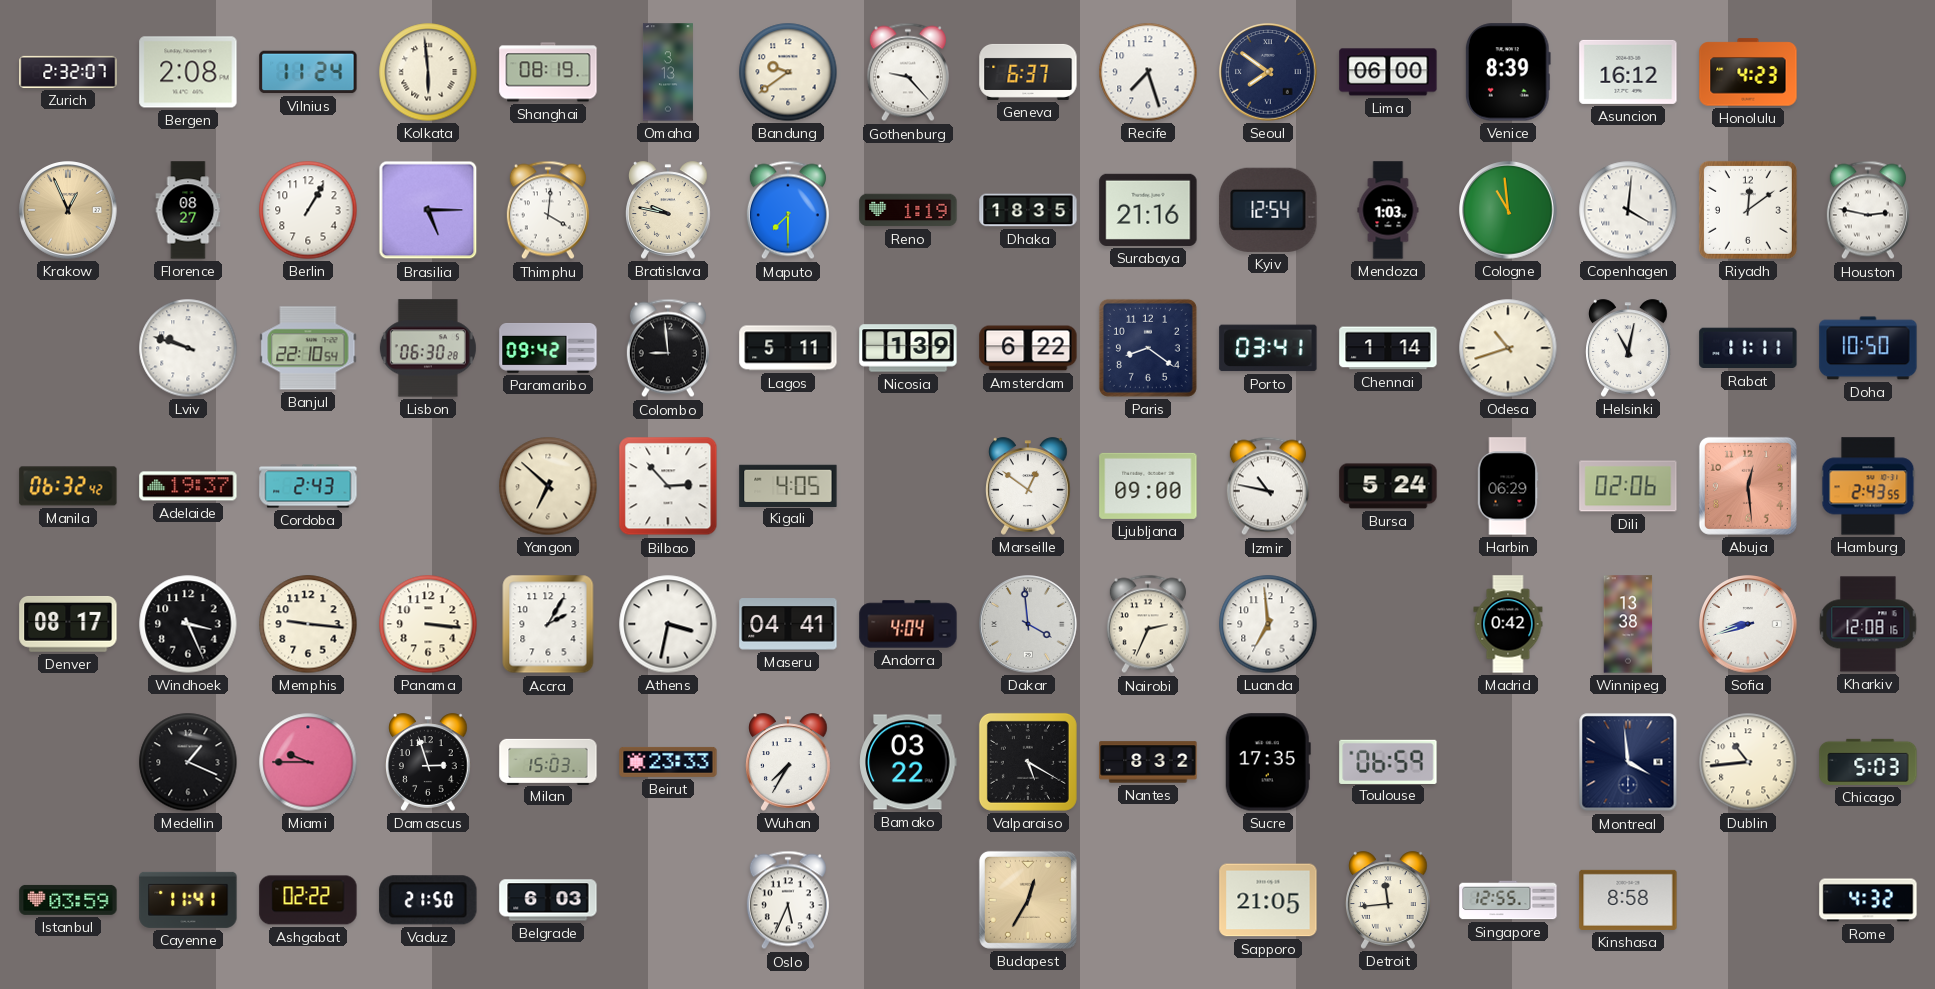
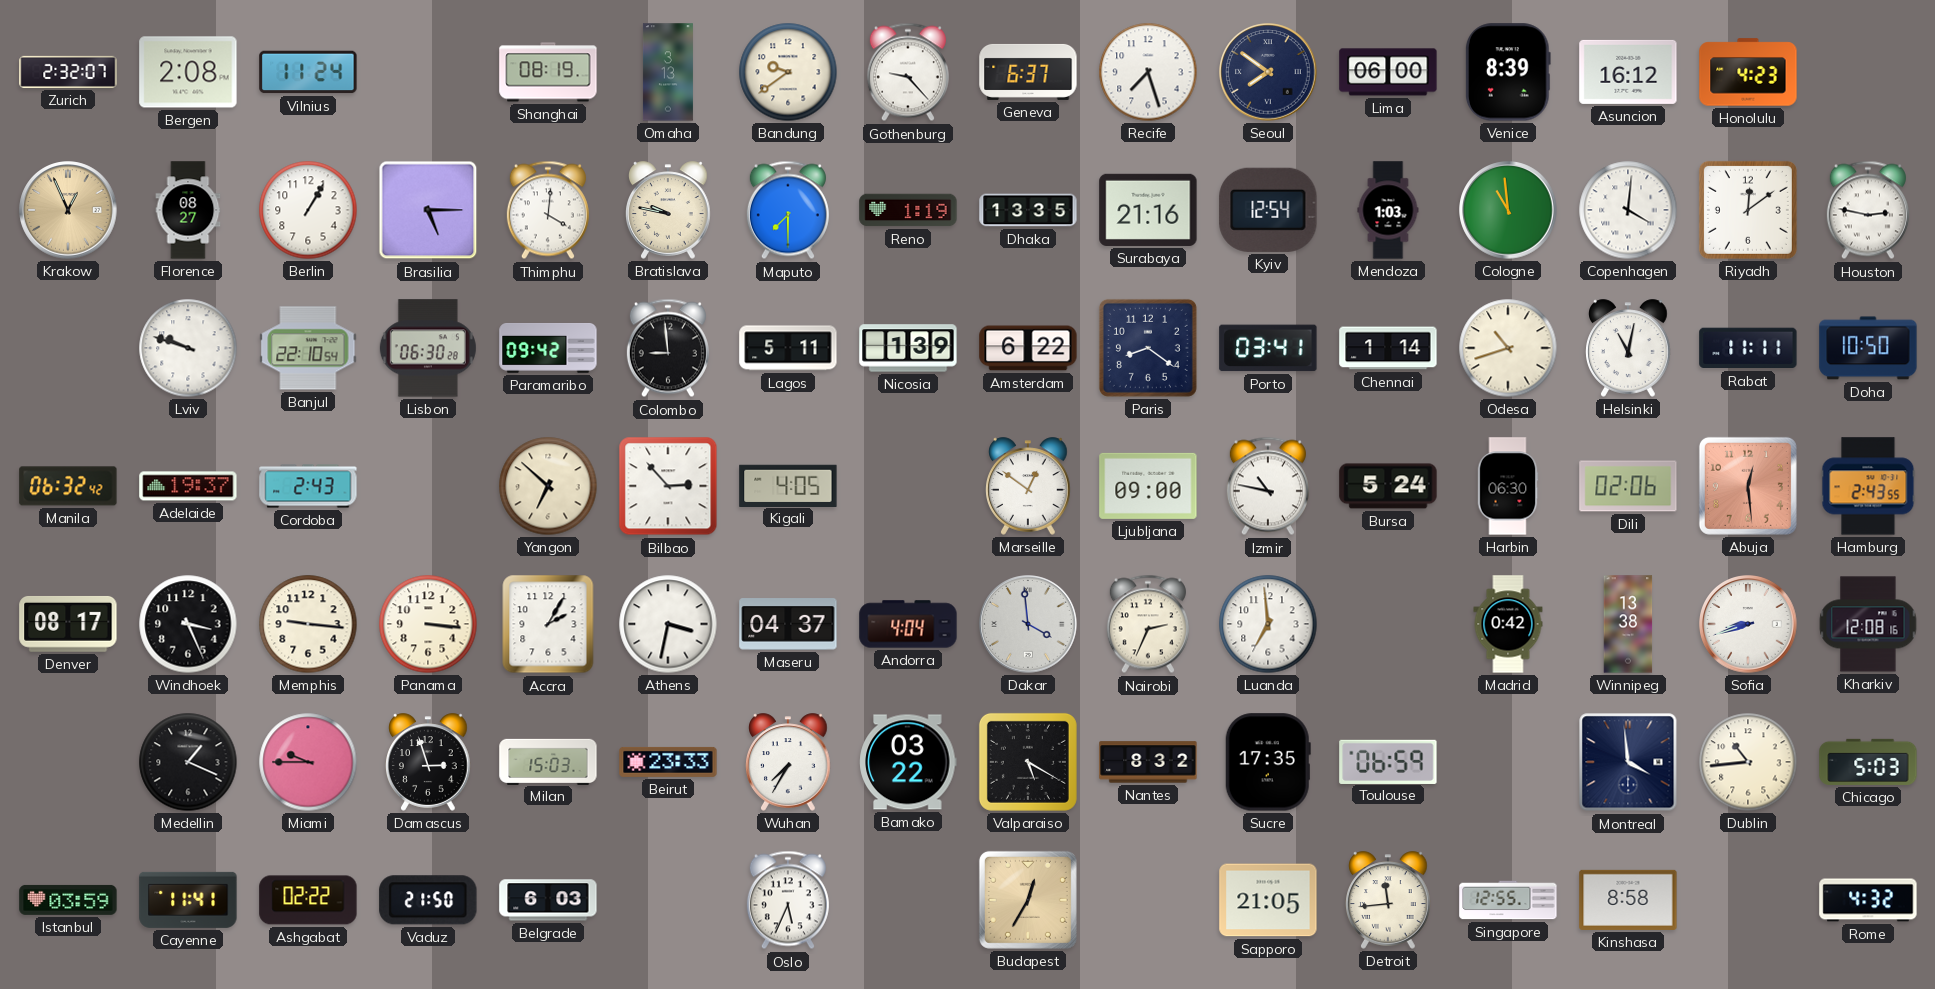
Kolkata: 5:59 -> none
Dhaka: 18:35 -> 13:35
Harbin: 06:29 -> 06:30
Maseru: 04:41 -> 04:37
